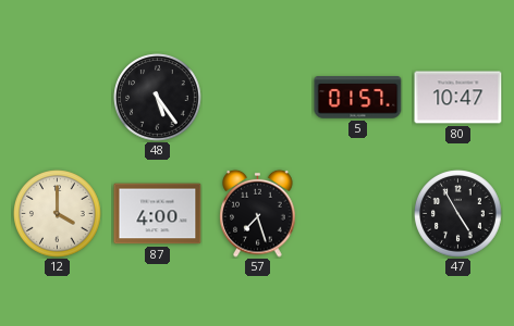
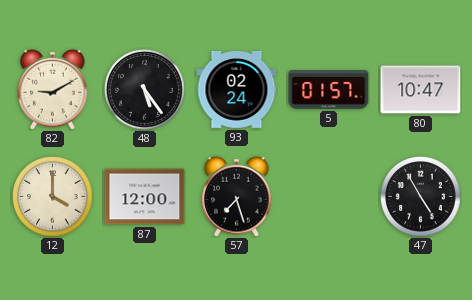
82: none -> 9:10
93: none -> 02:24
87: 4:00 -> 12:00
